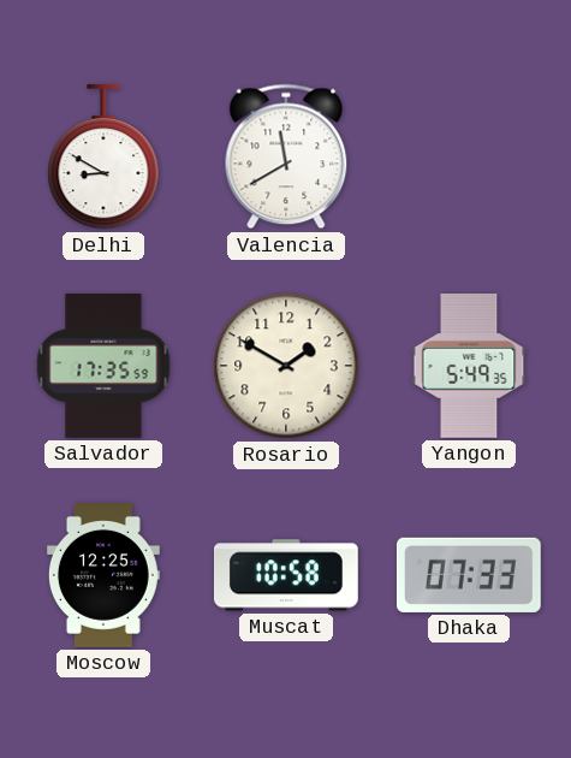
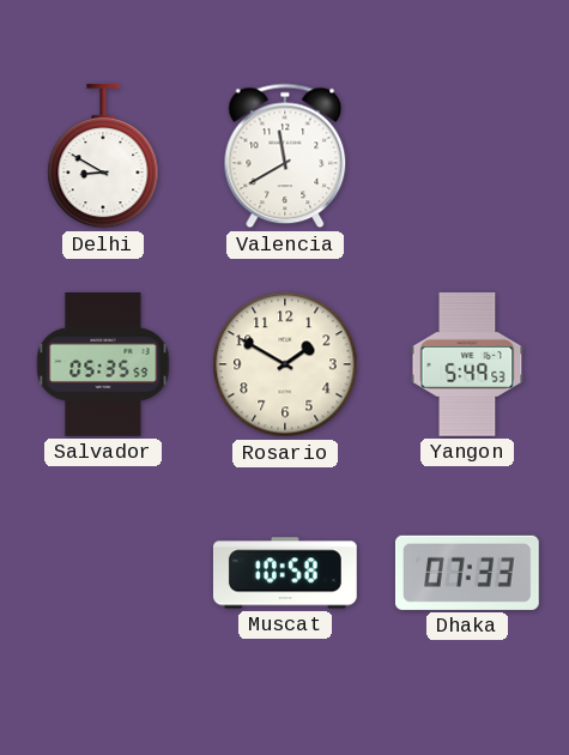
Salvador: 17:35 -> 05:35
Yangon: 5:49:35 -> 5:49:53
Moscow: 12:25 -> none
